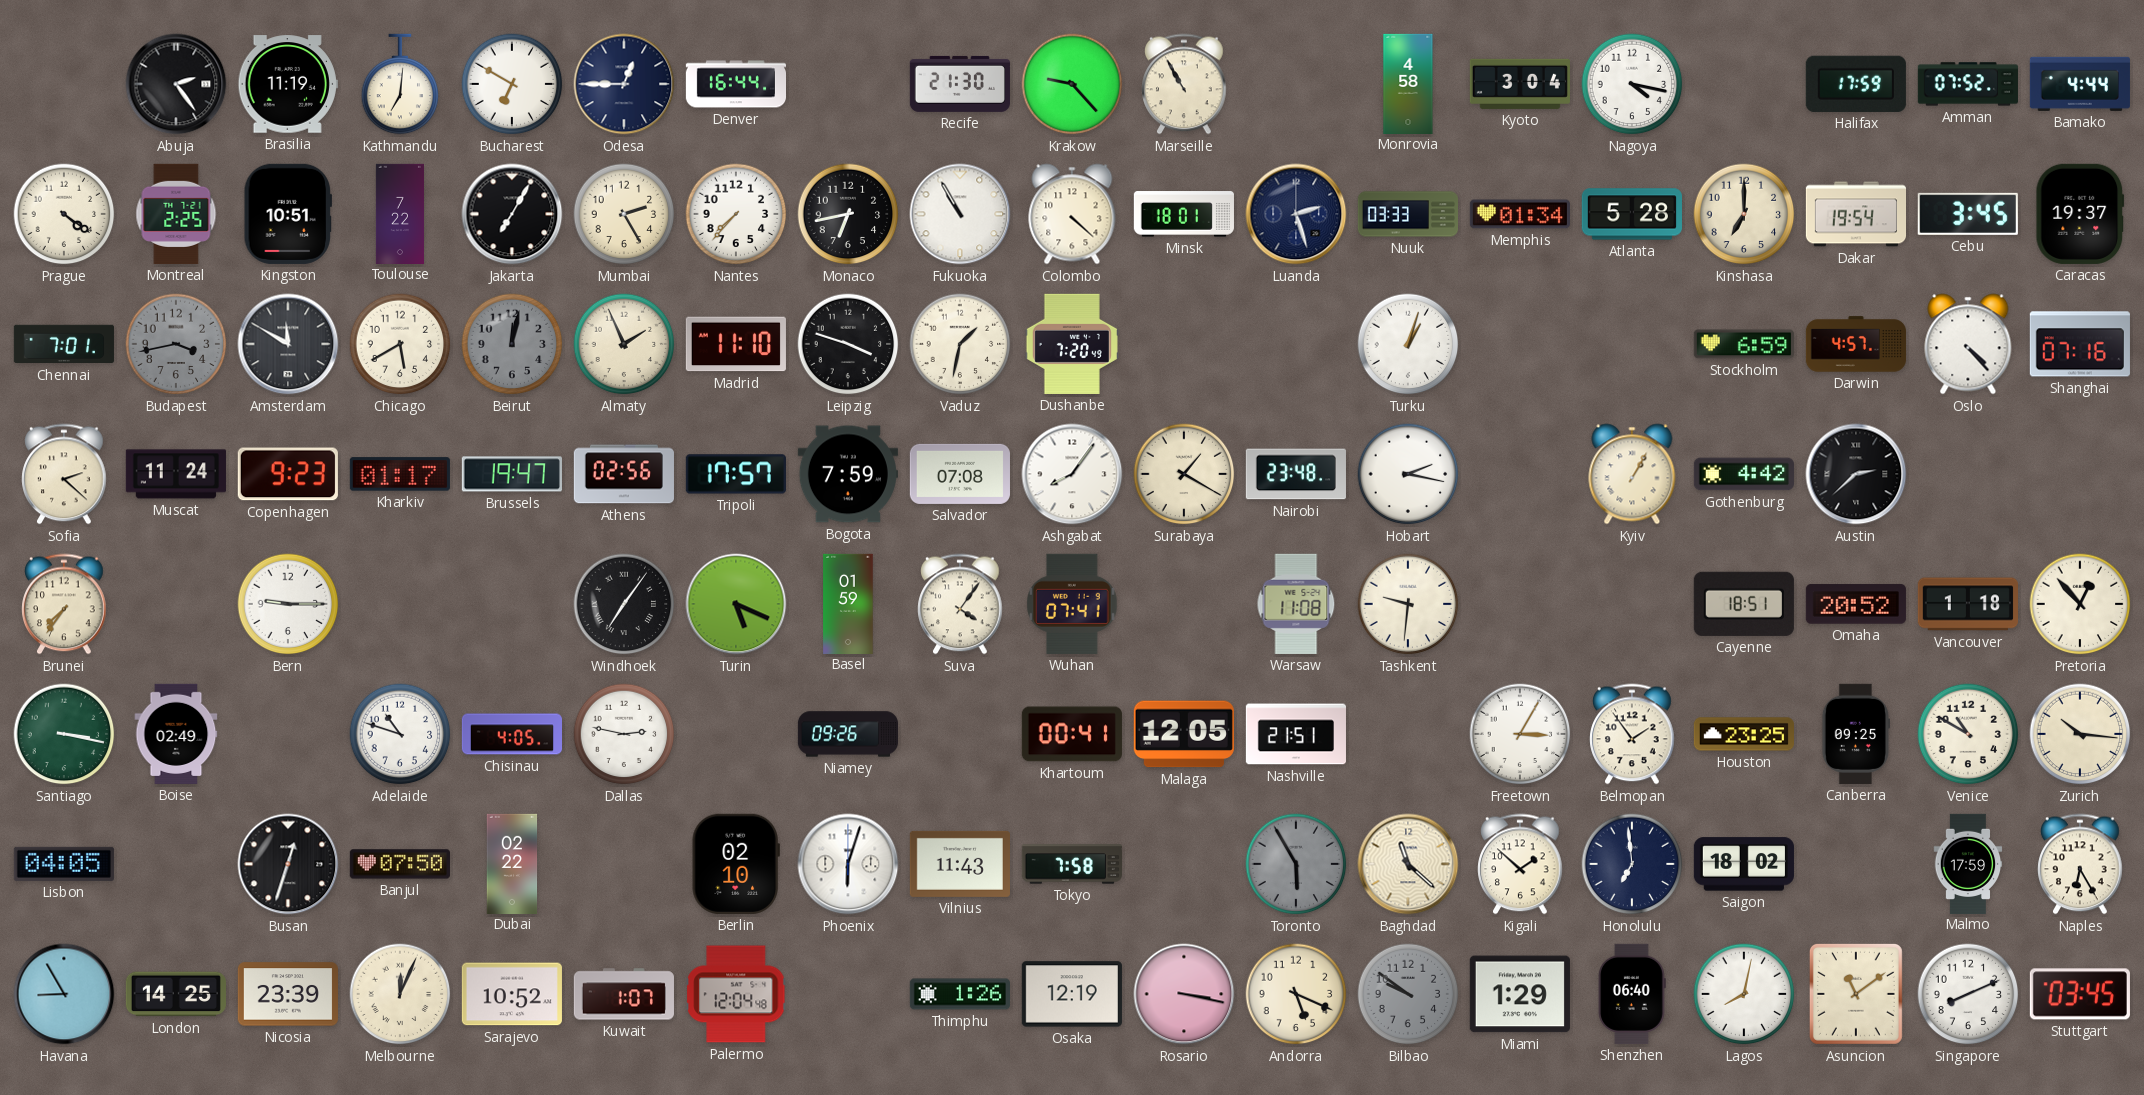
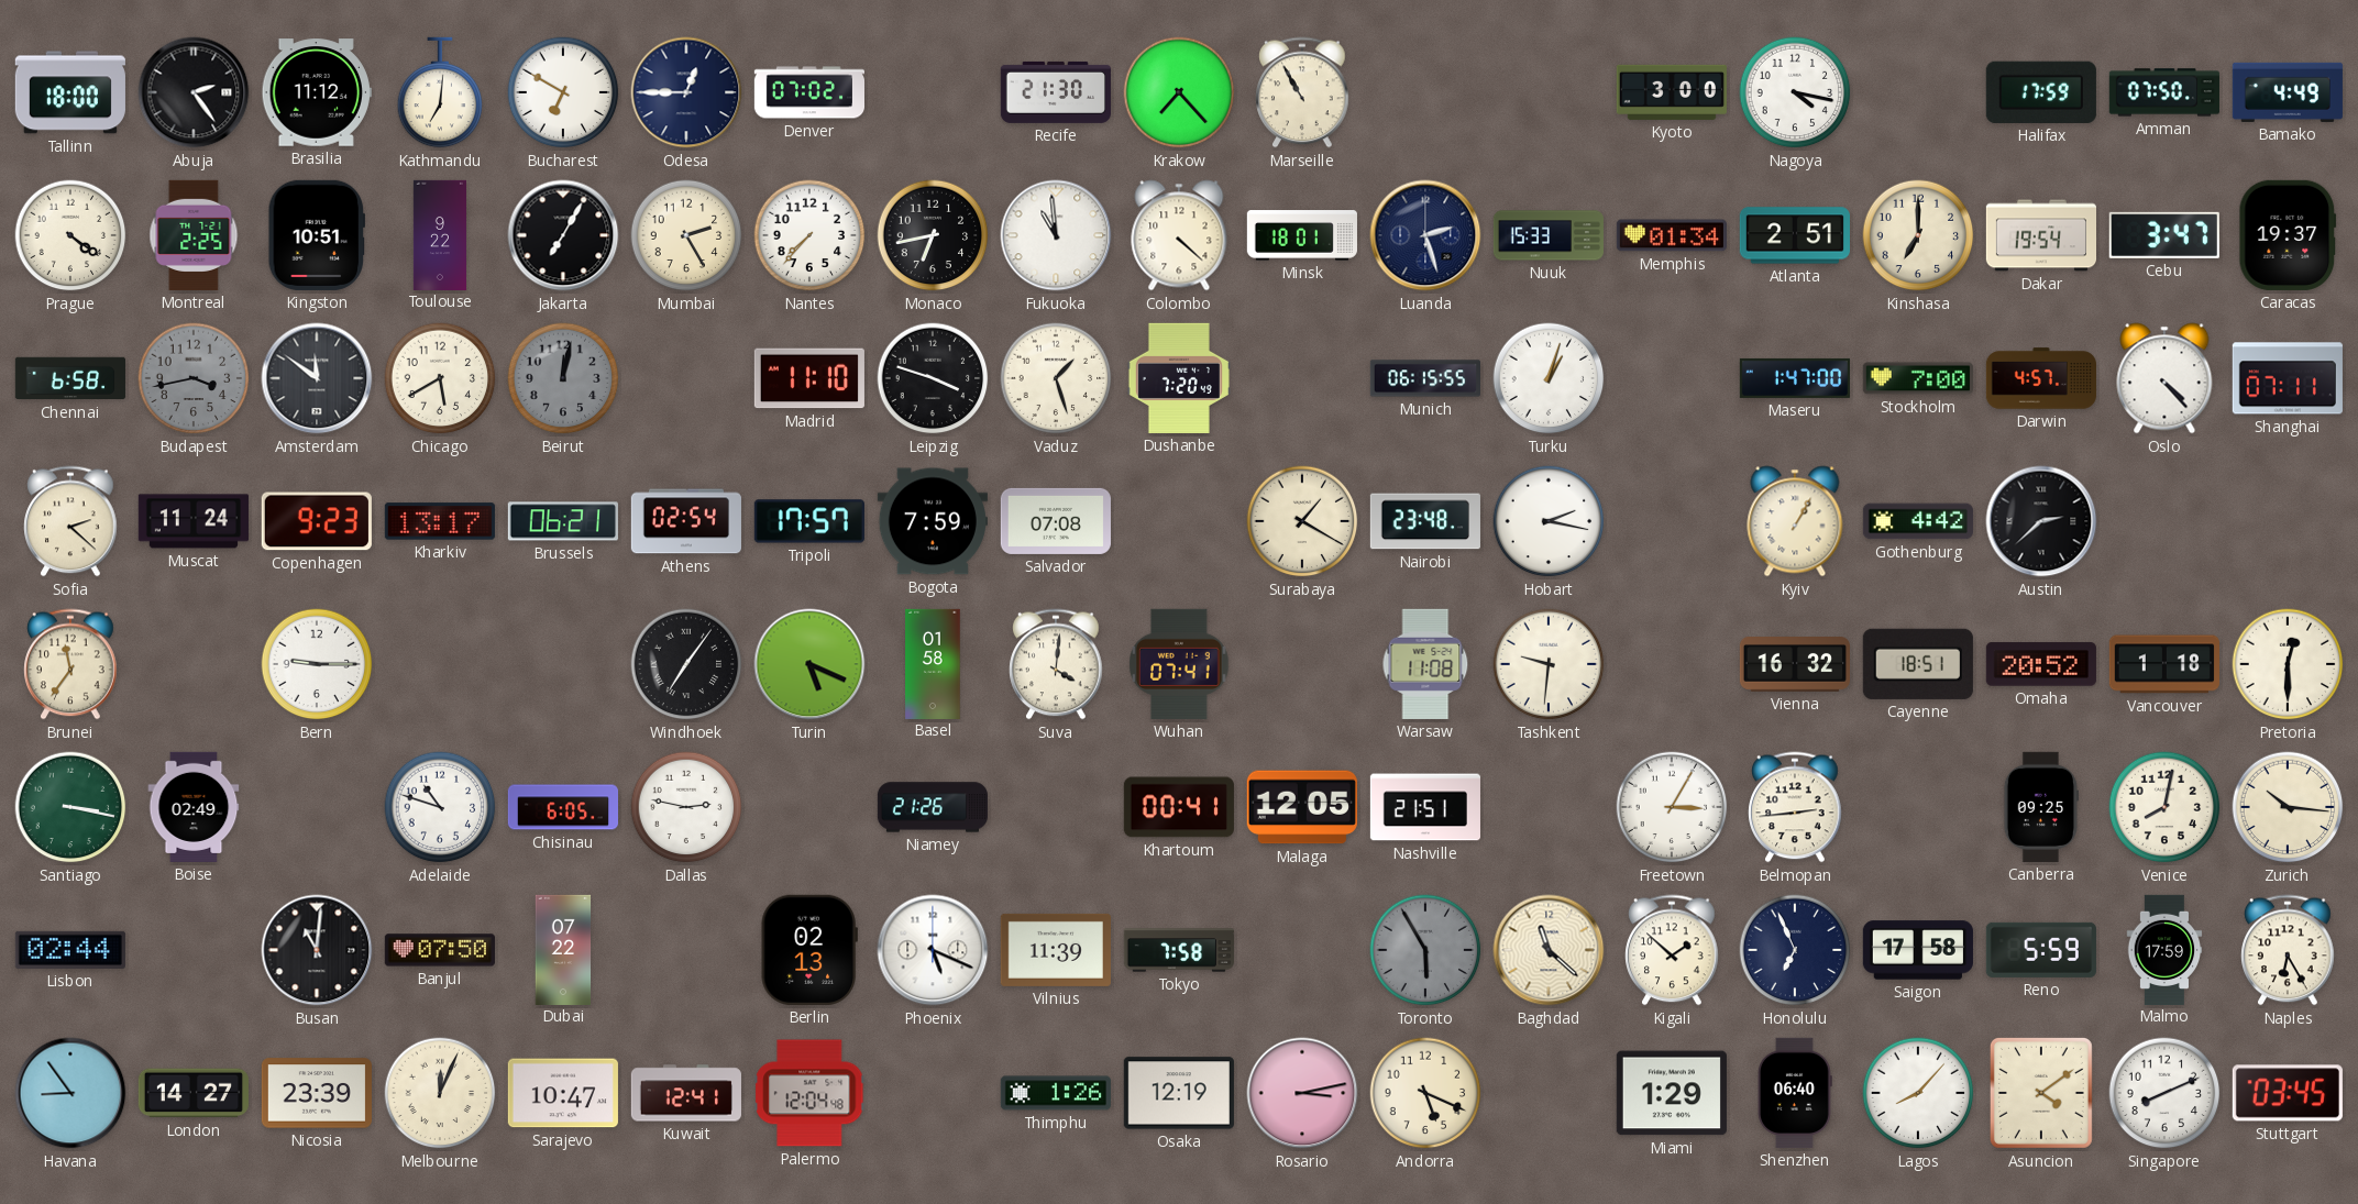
Tallinn: none -> 18:00
Brasilia: 11:19 -> 11:12
Denver: 16:44 -> 07:02
Krakow: 9:23 -> 7:23
Monrovia: 4:58 -> none
Kyoto: 3:04 -> 3:00
Amman: 07:52 -> 07:50
Bamako: 4:44 -> 4:49
Toulouse: 7:22 -> 9:22
Fukuoka: 10:55 -> 10:59
Nuuk: 03:33 -> 15:33
Atlanta: 5:28 -> 2:51
Cebu: 3:45 -> 3:47
Chennai: 7:01 -> 6:58
Amsterdam: 11:50 -> 11:51
Almaty: 1:56 -> none
Vaduz: 1:32 -> 1:27
Munich: none -> 06:15
Maseru: none -> 1:47
Stockholm: 6:59 -> 7:00
Shanghai: 07:16 -> 07:11
Kharkiv: 01:17 -> 13:17
Brussels: 19:47 -> 06:21
Athens: 02:56 -> 02:54
Ashgabat: 8:06 -> none
Brunei: 7:36 -> 11:36
Basel: 01:59 -> 01:58
Suva: 4:06 -> 4:01
Vienna: none -> 16:32
Pretoria: 12:53 -> 12:30
Chisinau: 4:05 -> 6:05
Niamey: 09:26 -> 21:26
Belmopan: 1:54 -> 2:44
Houston: 23:25 -> none
Venice: 10:50 -> 8:02
Lisbon: 04:05 -> 02:44
Busan: 12:33 -> 11:01
Dubai: 02:22 -> 07:22
Berlin: 02:10 -> 02:13
Phoenix: 6:03 -> 5:19
Vilnius: 11:43 -> 11:39
Honolulu: 6:59 -> 6:56
Saigon: 18:02 -> 17:58
Reno: none -> 5:59
Havana: 8:55 -> 8:54
London: 14:25 -> 14:27
Sarajevo: 10:52 -> 10:47
Kuwait: 1:07 -> 12:41
Rosario: 3:17 -> 3:13
Bilbao: 9:51 -> none
Lagos: 8:02 -> 8:07
Asuncion: 11:09 -> 4:09
